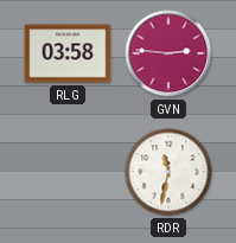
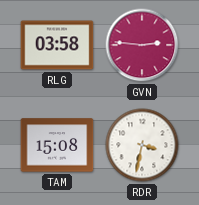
TAM: none -> 15:08
RDR: 11:32 -> 3:32
